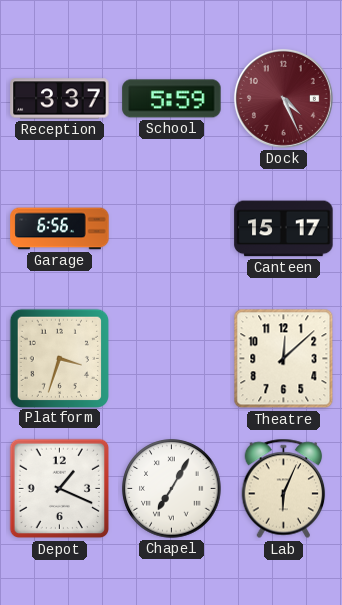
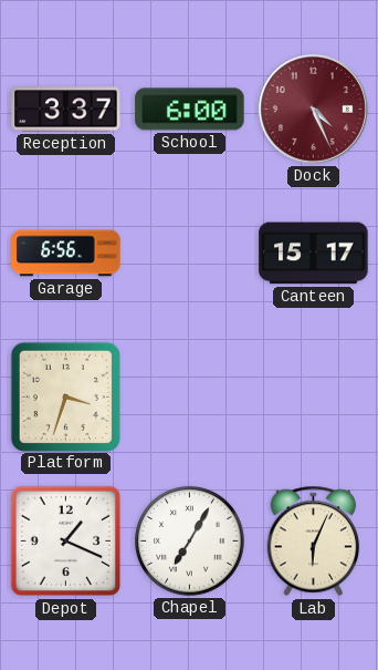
School: 5:59 -> 6:00
Theatre: 12:08 -> none
